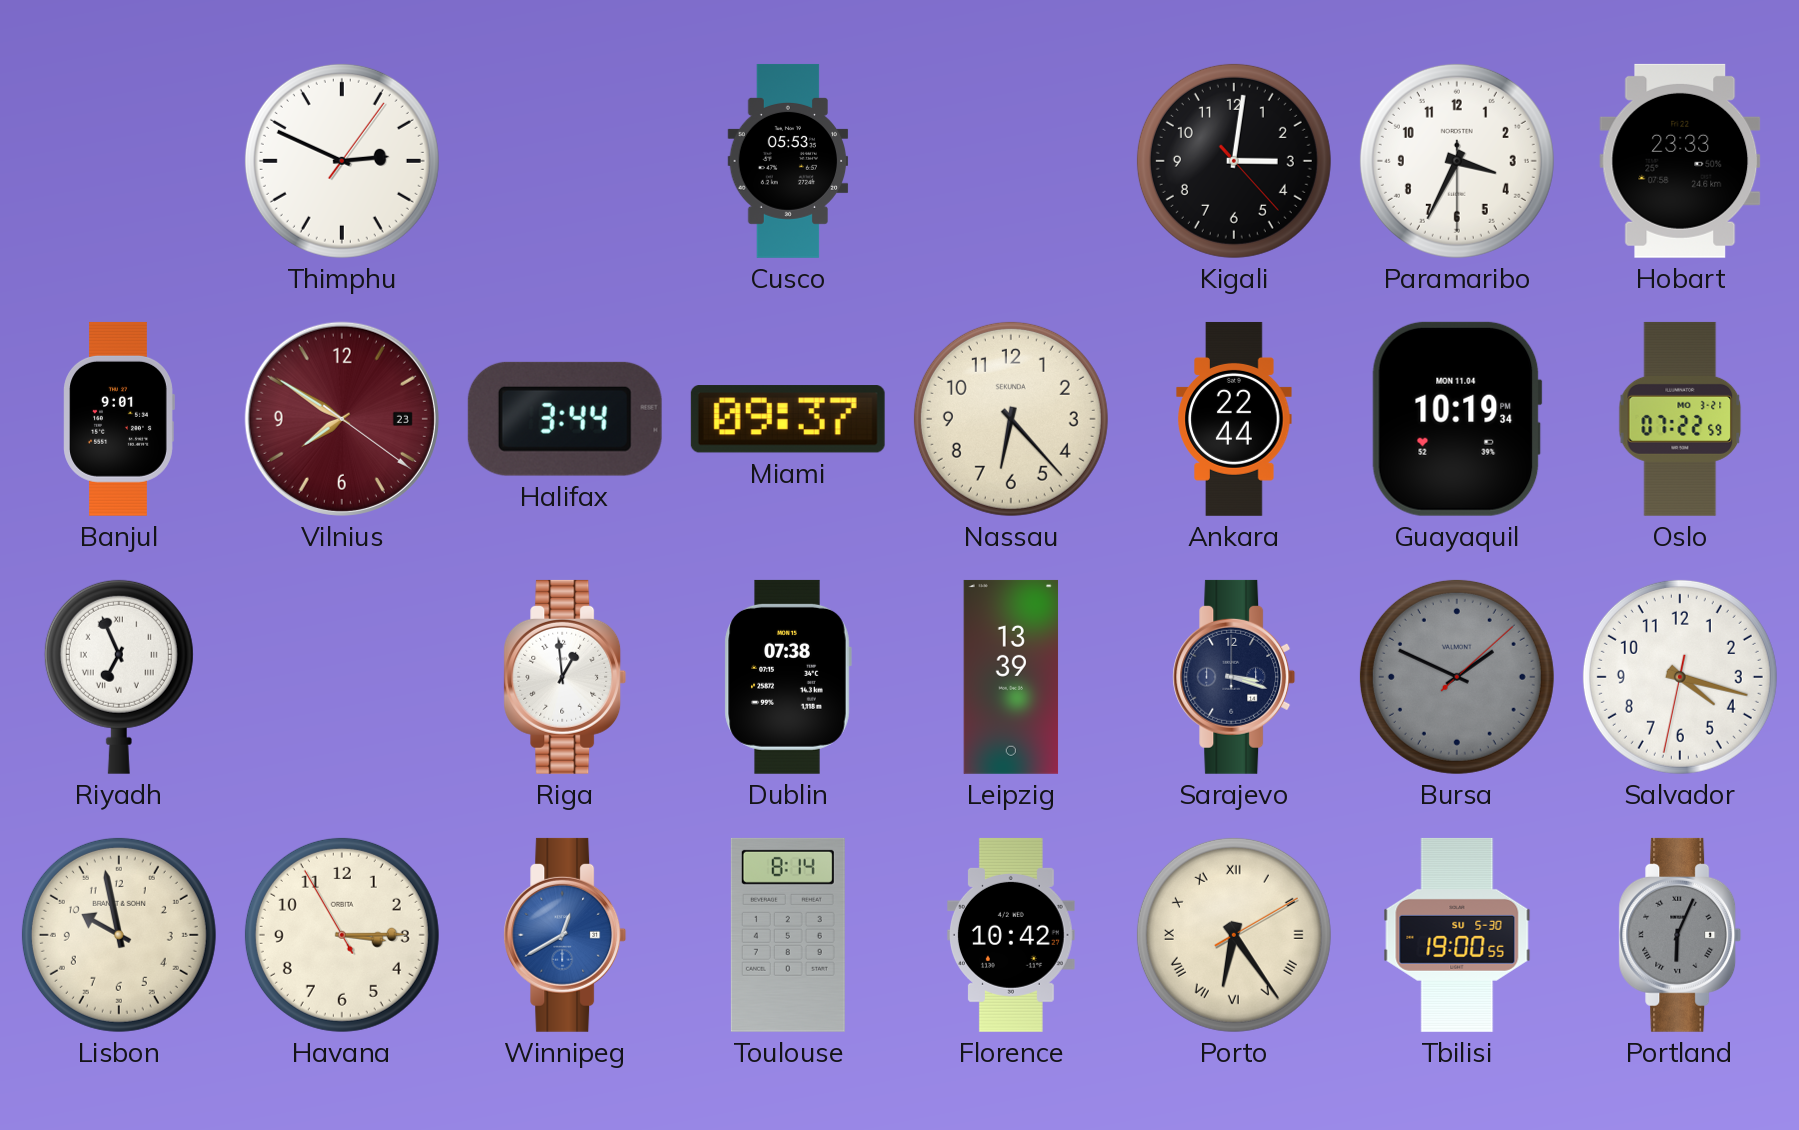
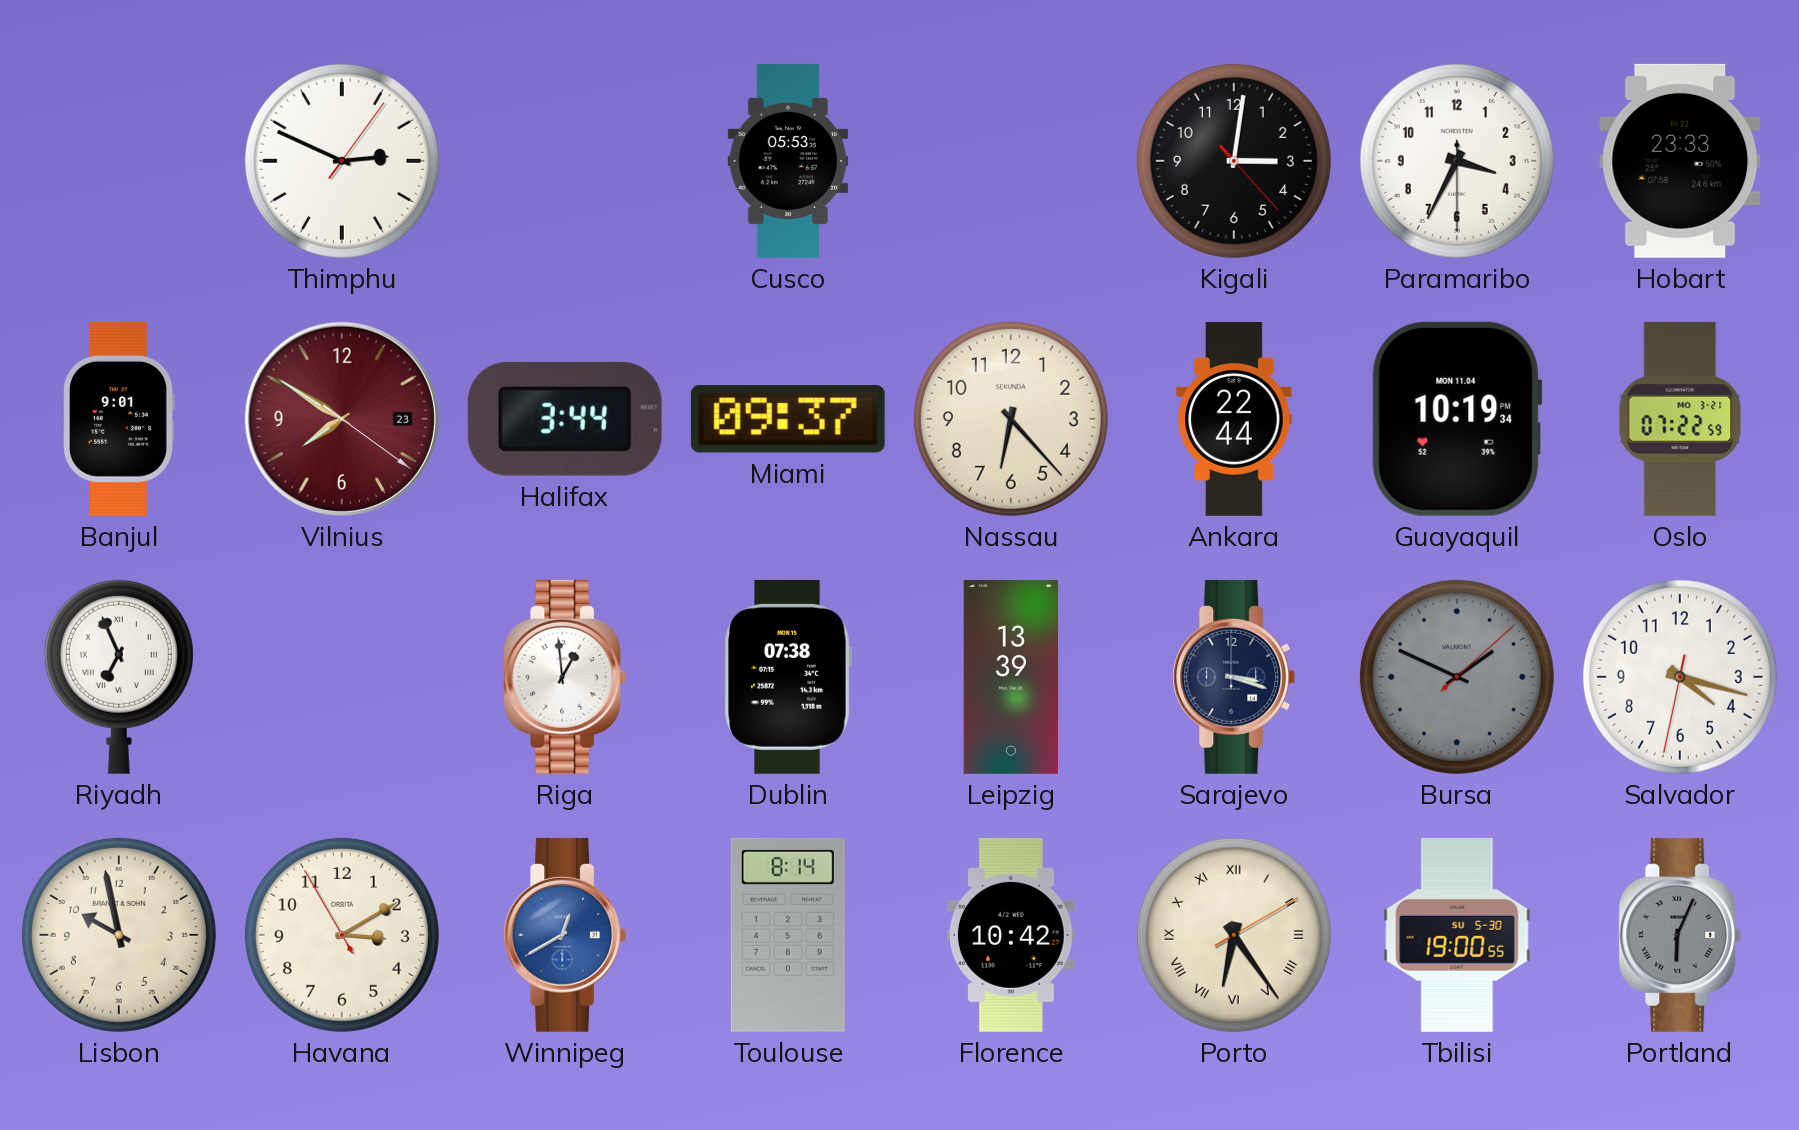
Havana: 3:14 -> 3:09
